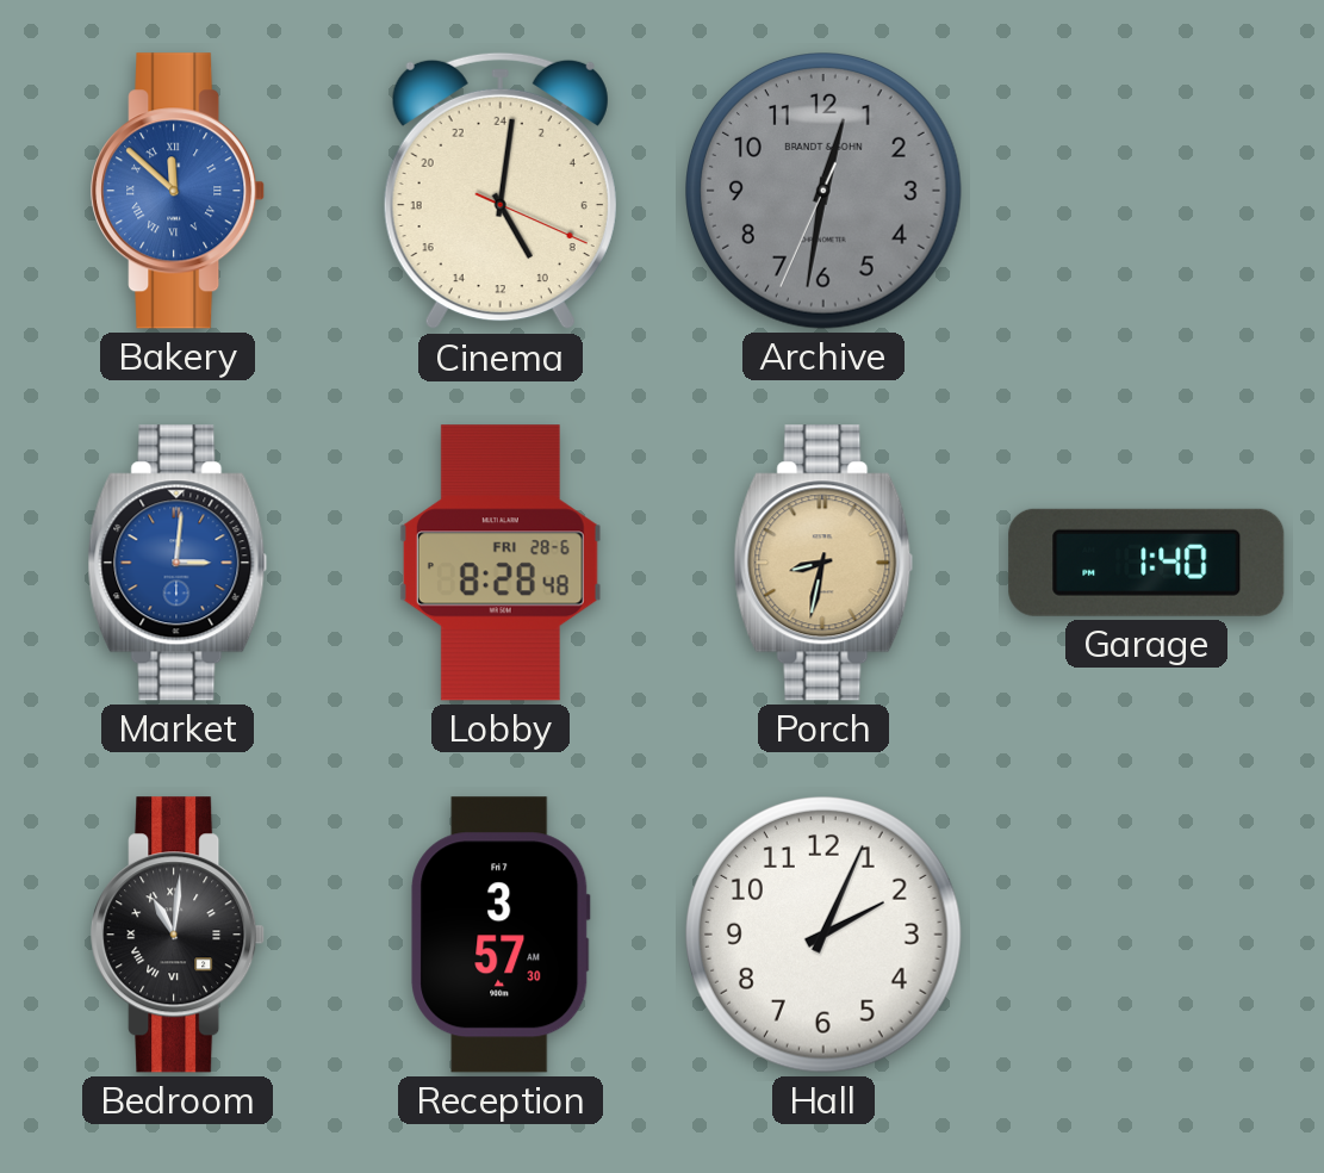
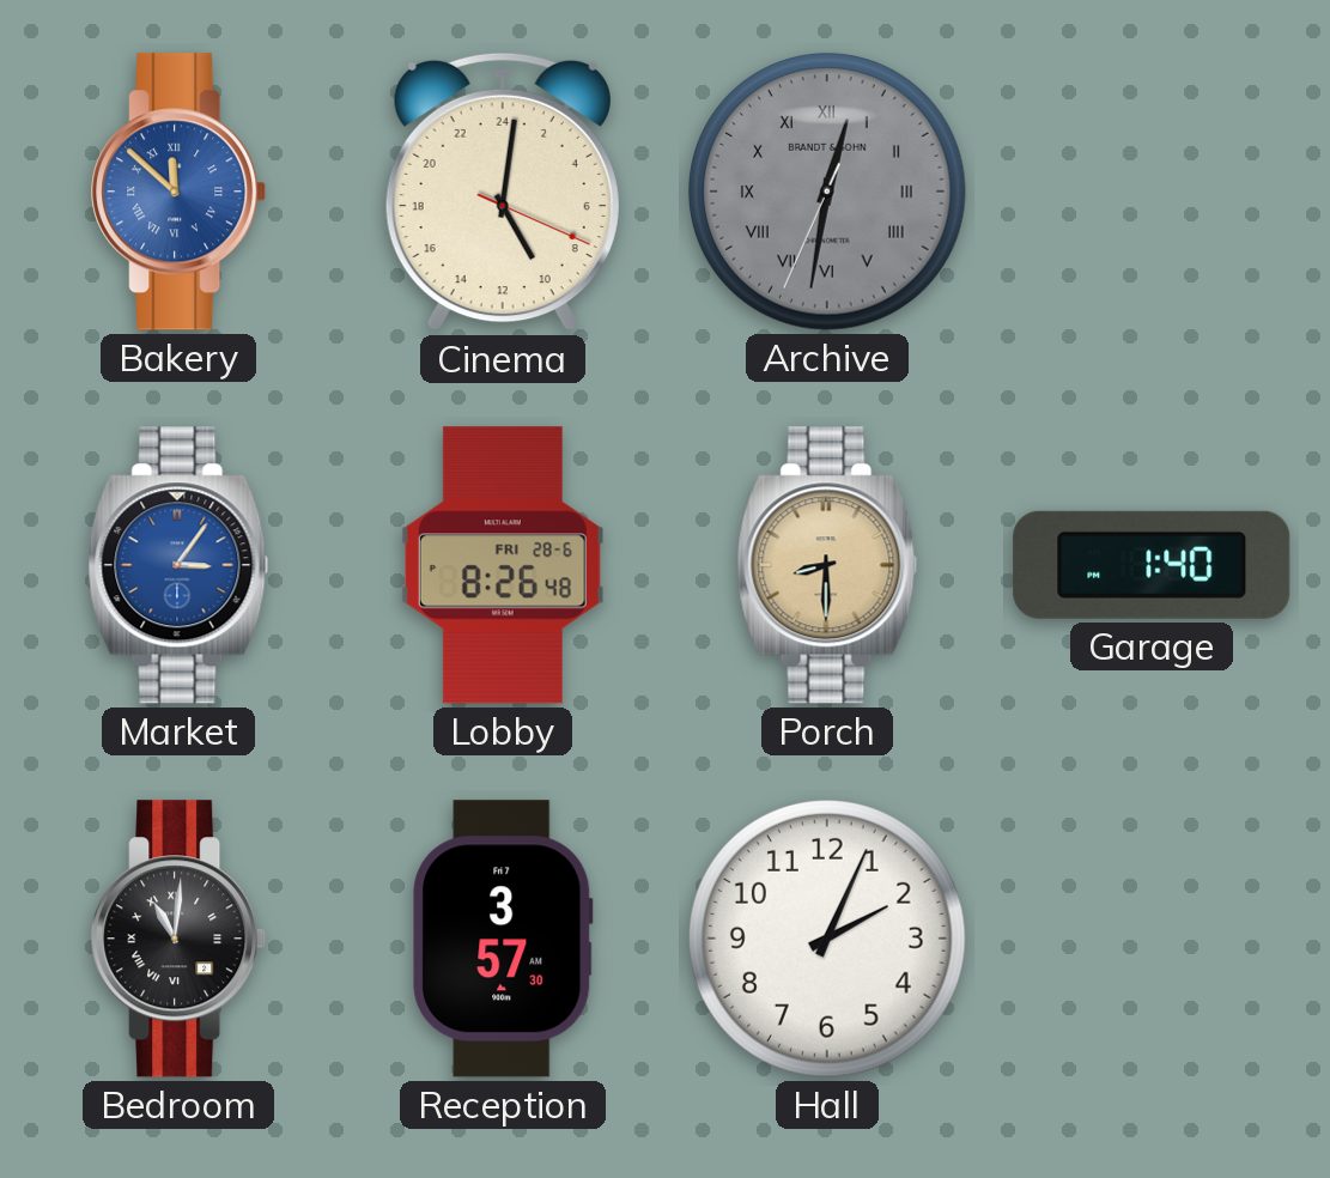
Archive numerals: Arabic -> Roman
Market: 3:01 -> 3:06
Lobby: 8:28 -> 8:26
Porch: 8:32 -> 8:30
